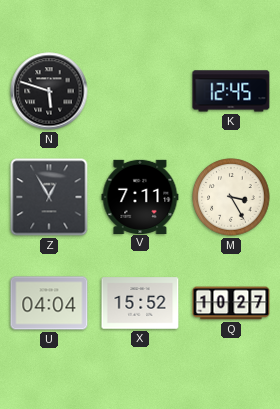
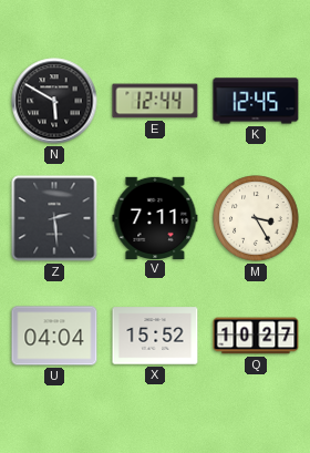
N: 5:48 -> 5:50
E: none -> 12:44
Z: 12:55 -> 2:29
